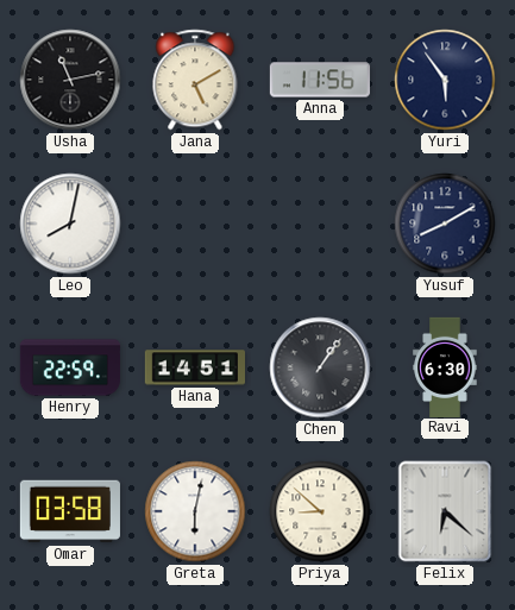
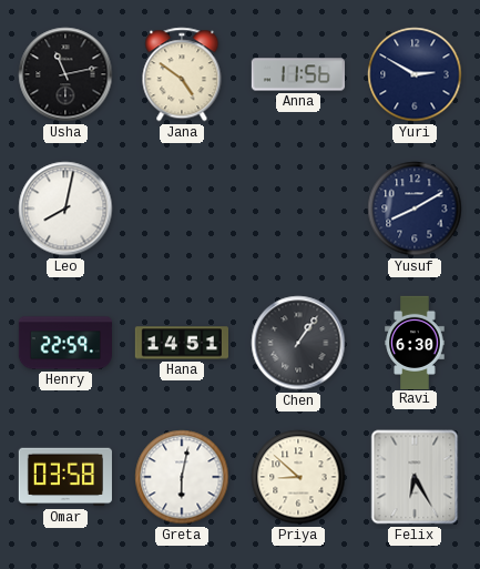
Jana: 5:10 -> 4:51
Yuri: 5:54 -> 2:50
Felix: 6:22 -> 6:25
